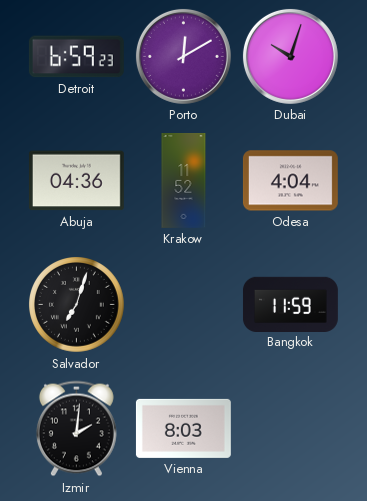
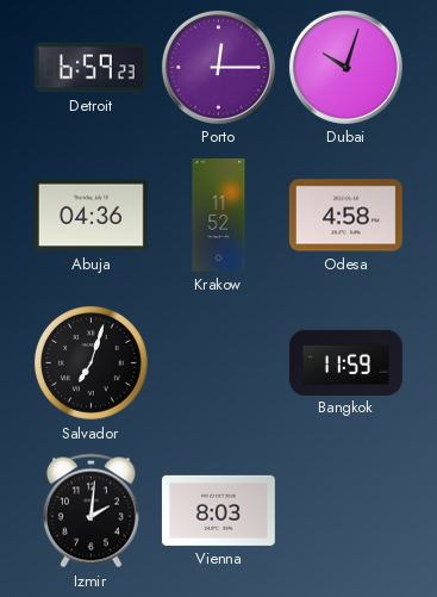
Porto: 12:10 -> 12:15
Odesa: 4:04 -> 4:58
